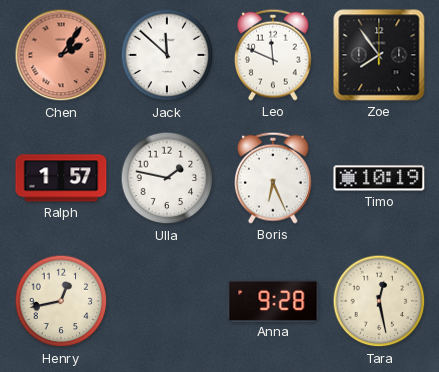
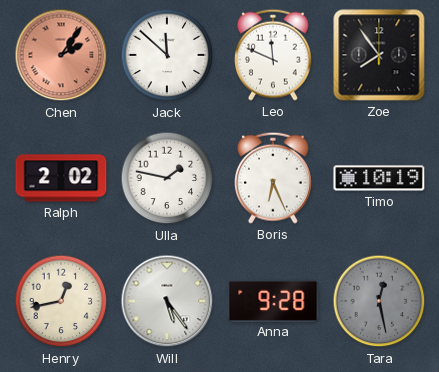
Ralph: 1:57 -> 2:02
Will: none -> 5:24
Tara dial: cream -> grey
